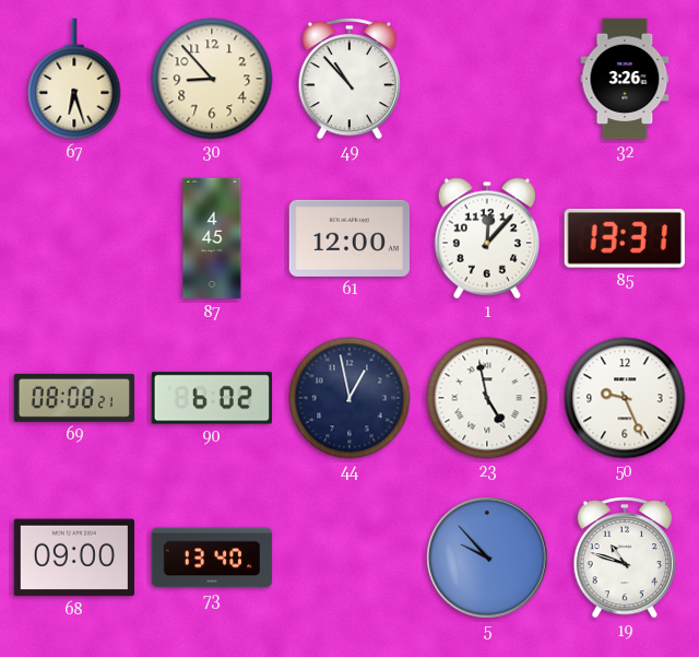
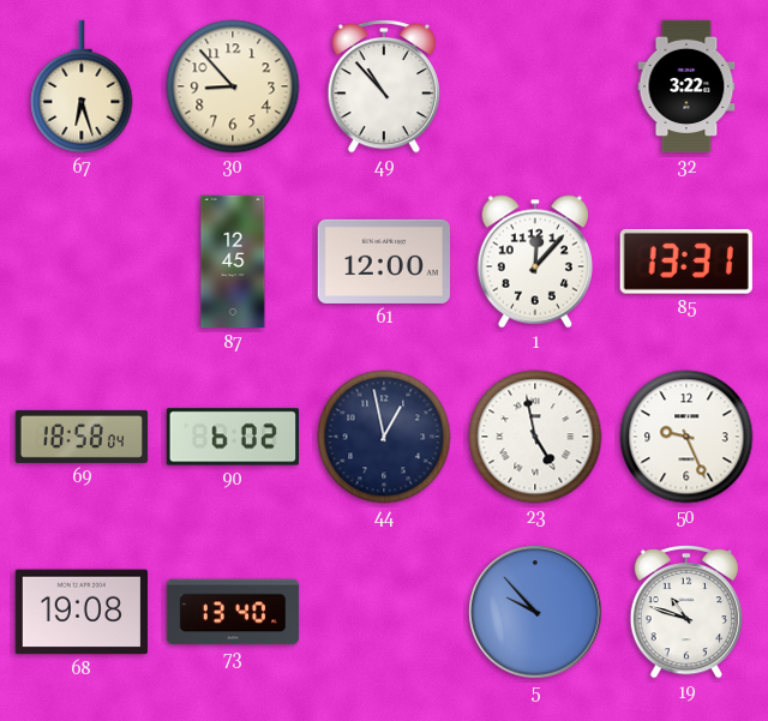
32: 3:26 -> 3:22
87: 4:45 -> 12:45
69: 08:08 -> 18:58
68: 09:00 -> 19:08
